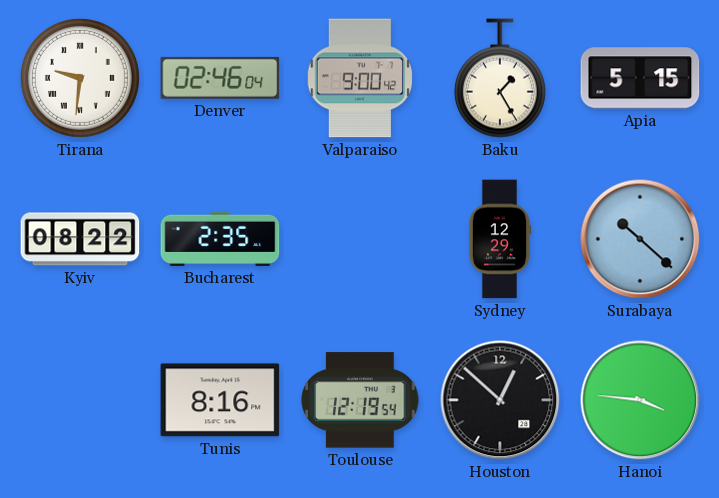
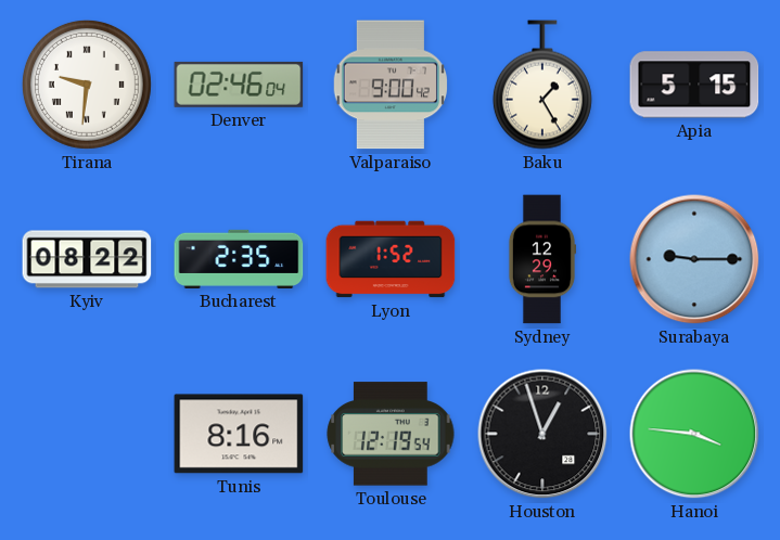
Lyon: none -> 1:52
Surabaya: 10:22 -> 9:15
Houston: 12:52 -> 12:57
